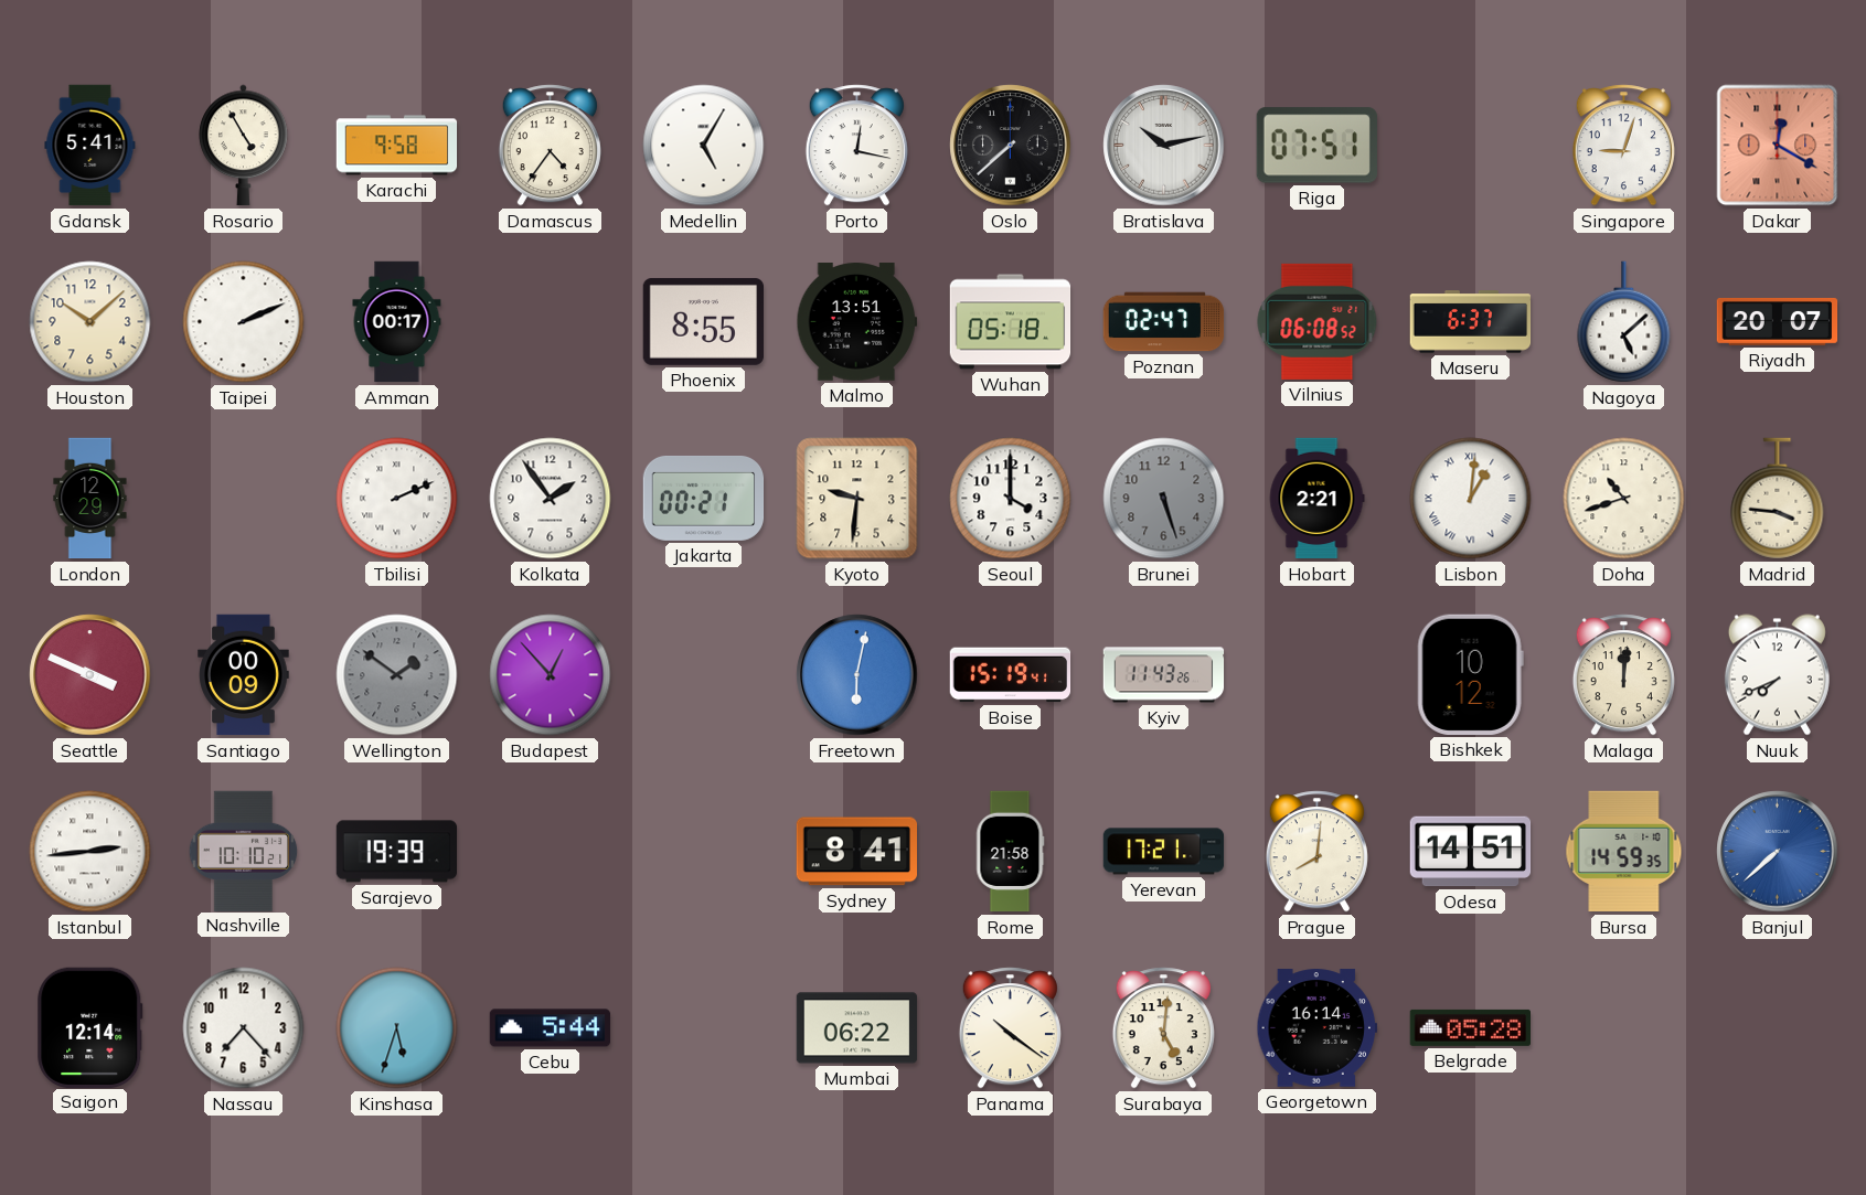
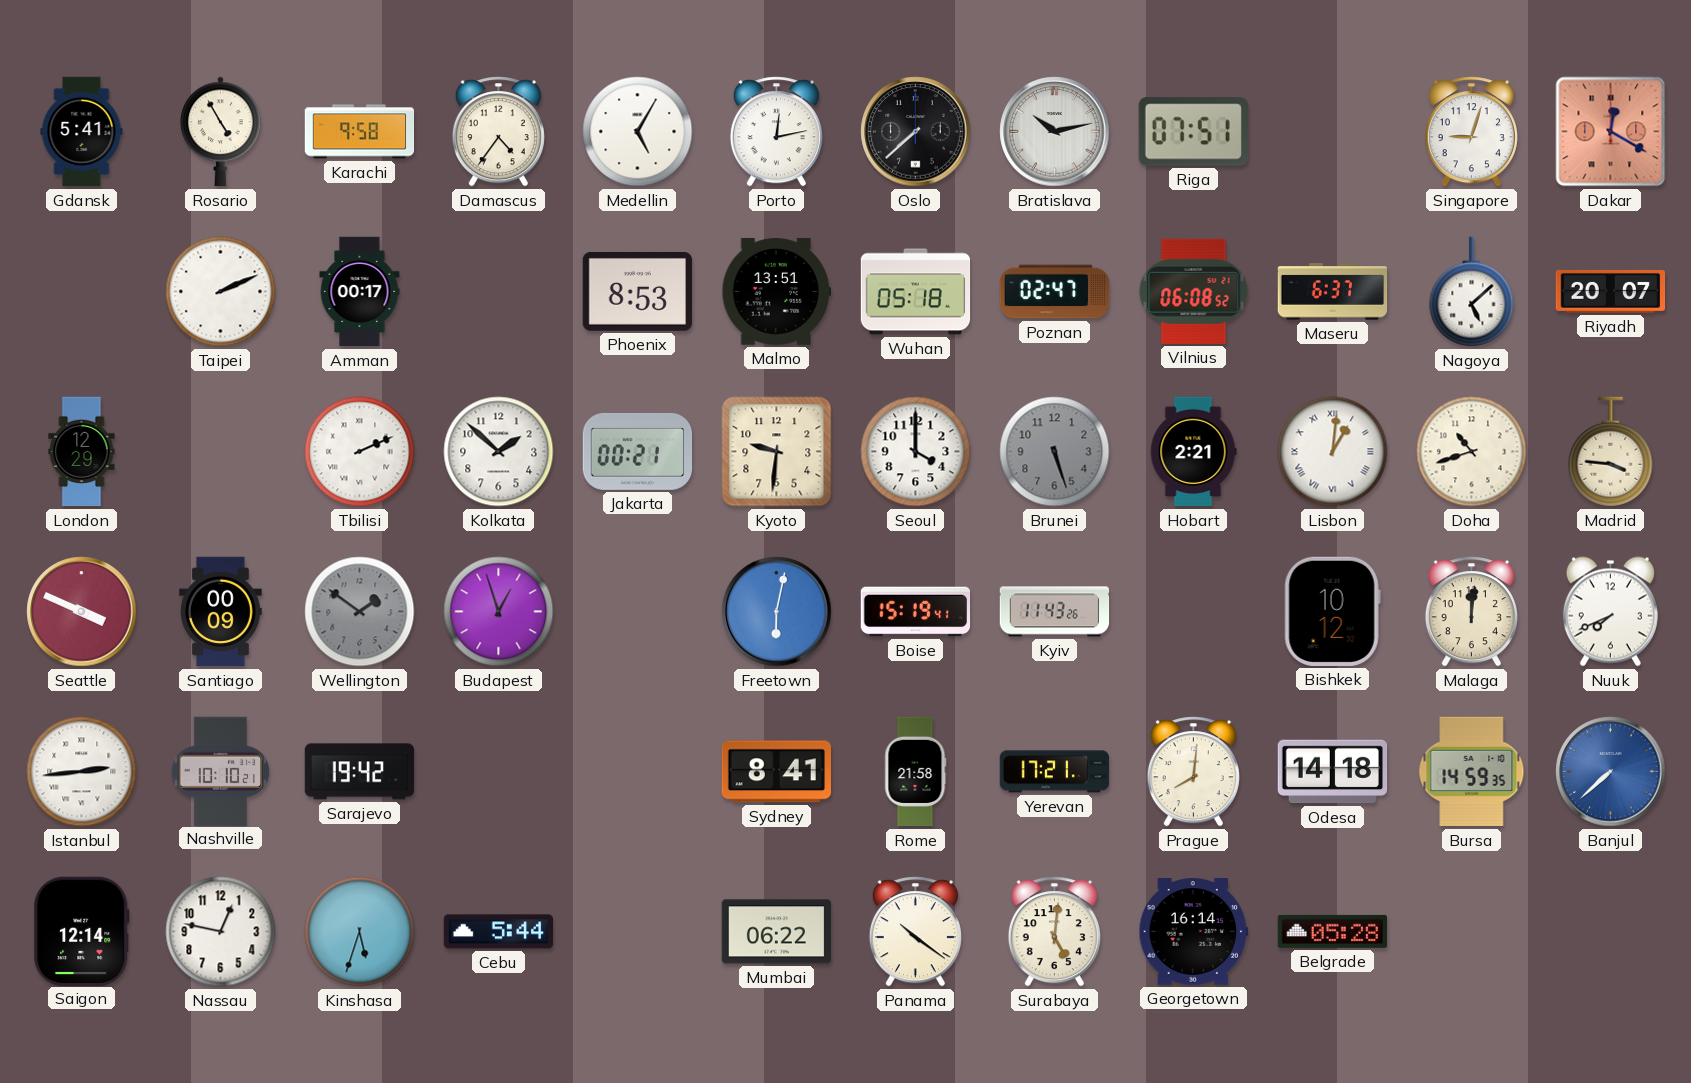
Porto: 12:17 -> 12:13
Houston: 10:08 -> none
Phoenix: 8:55 -> 8:53
Kolkata: 1:54 -> 1:52
Budapest: 12:53 -> 12:57
Sarajevo: 19:39 -> 19:42
Odesa: 14:51 -> 14:18
Nassau: 7:23 -> 12:47
